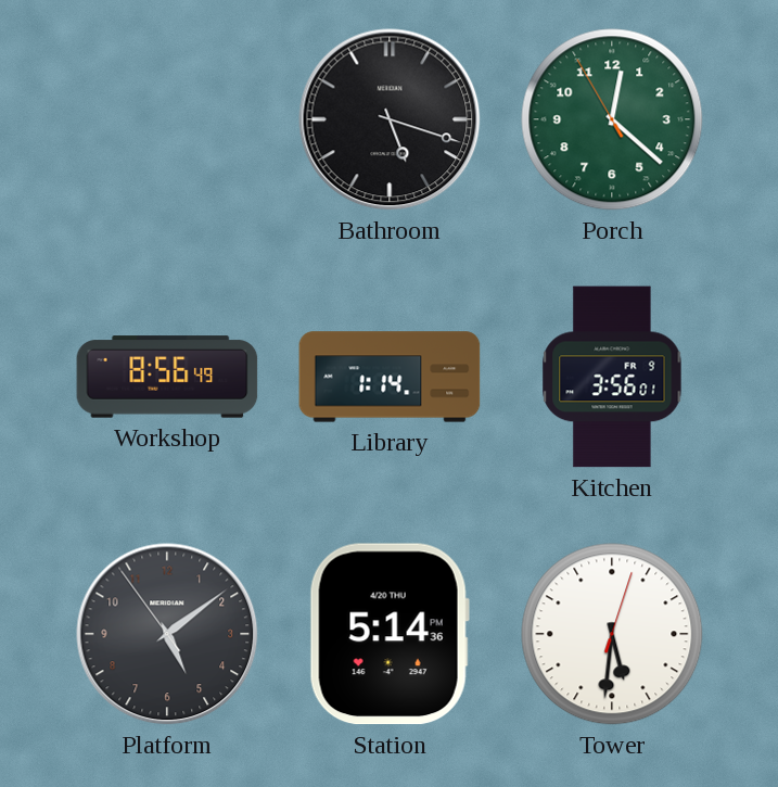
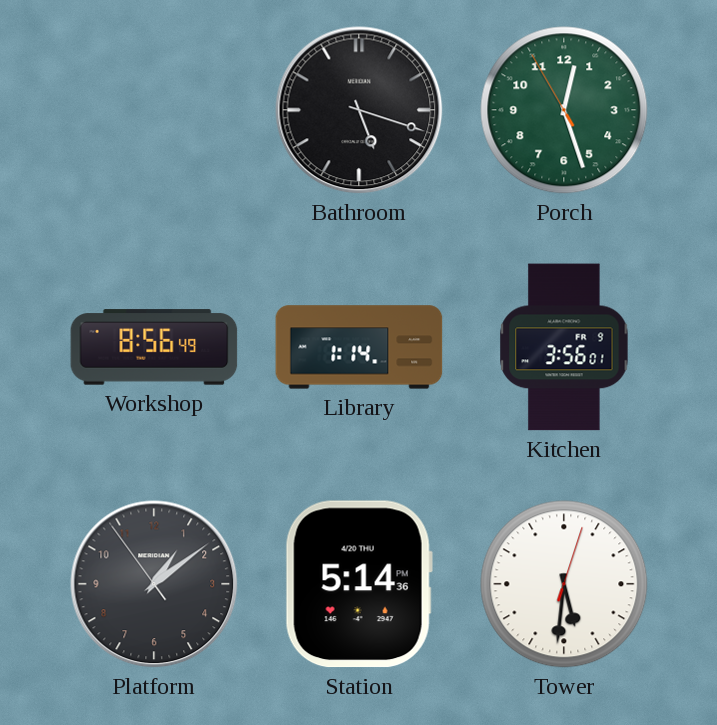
Porch: 12:21 -> 12:26
Platform: 5:08 -> 1:08
